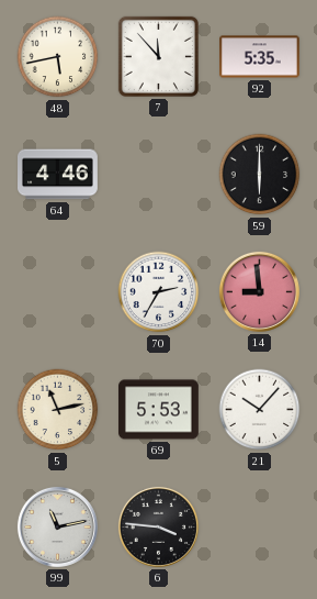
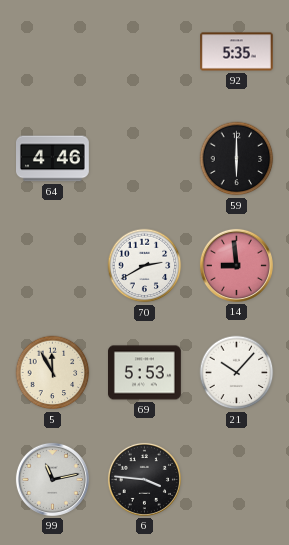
48: 5:43 -> none
7: 11:53 -> none
70: 2:35 -> 2:40
5: 11:13 -> 11:55
